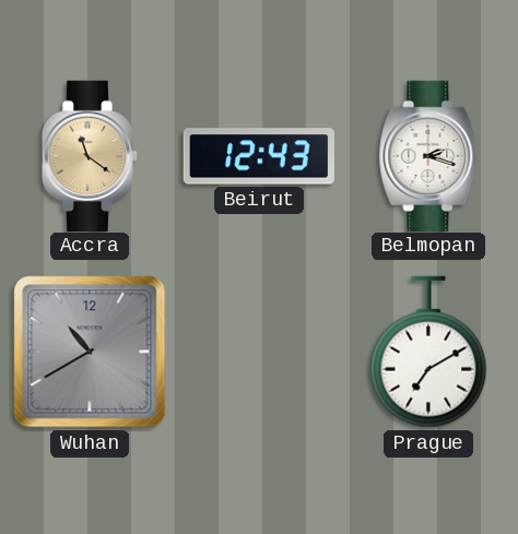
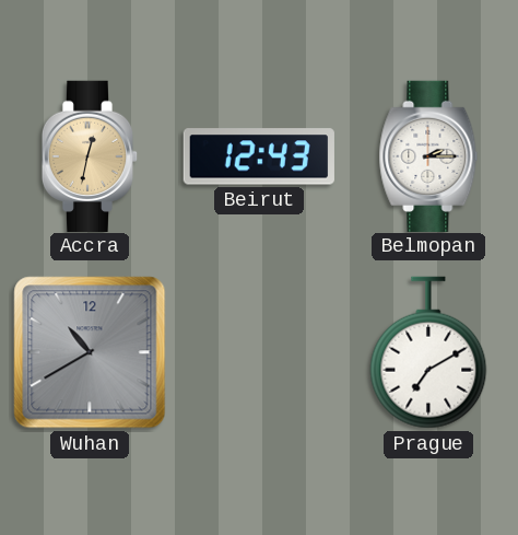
Accra: 11:21 -> 12:32
Belmopan: 2:18 -> 2:15
